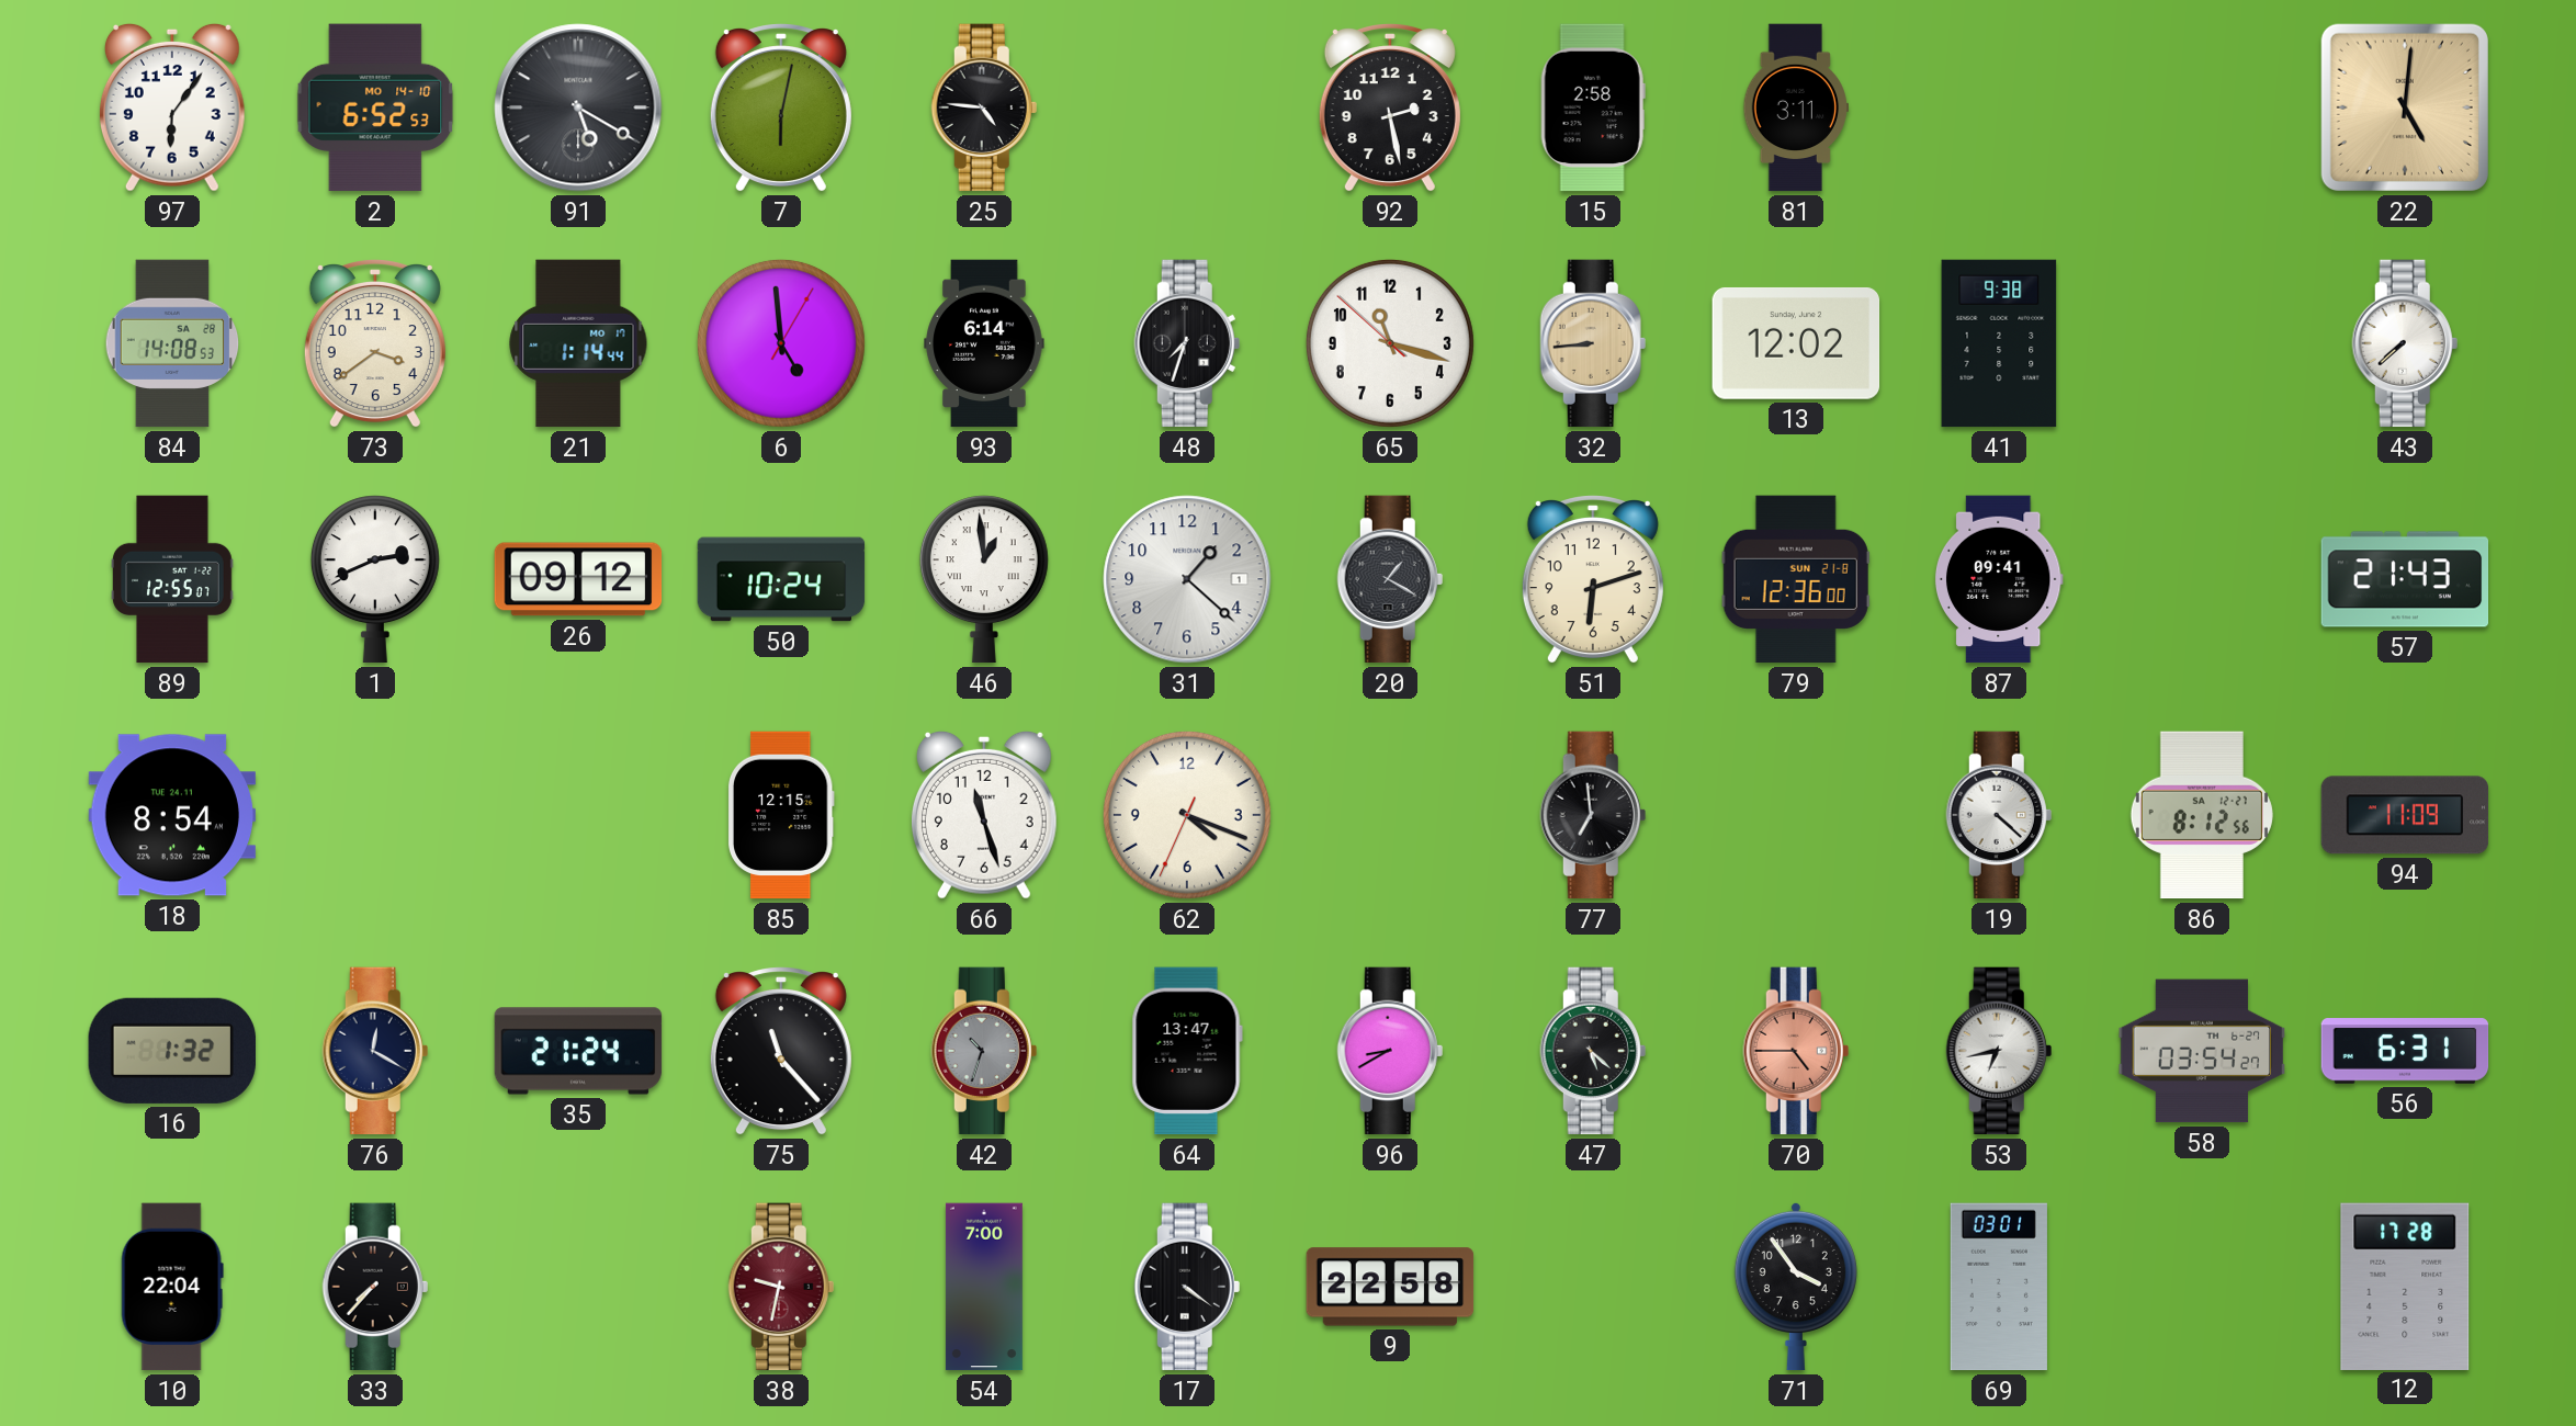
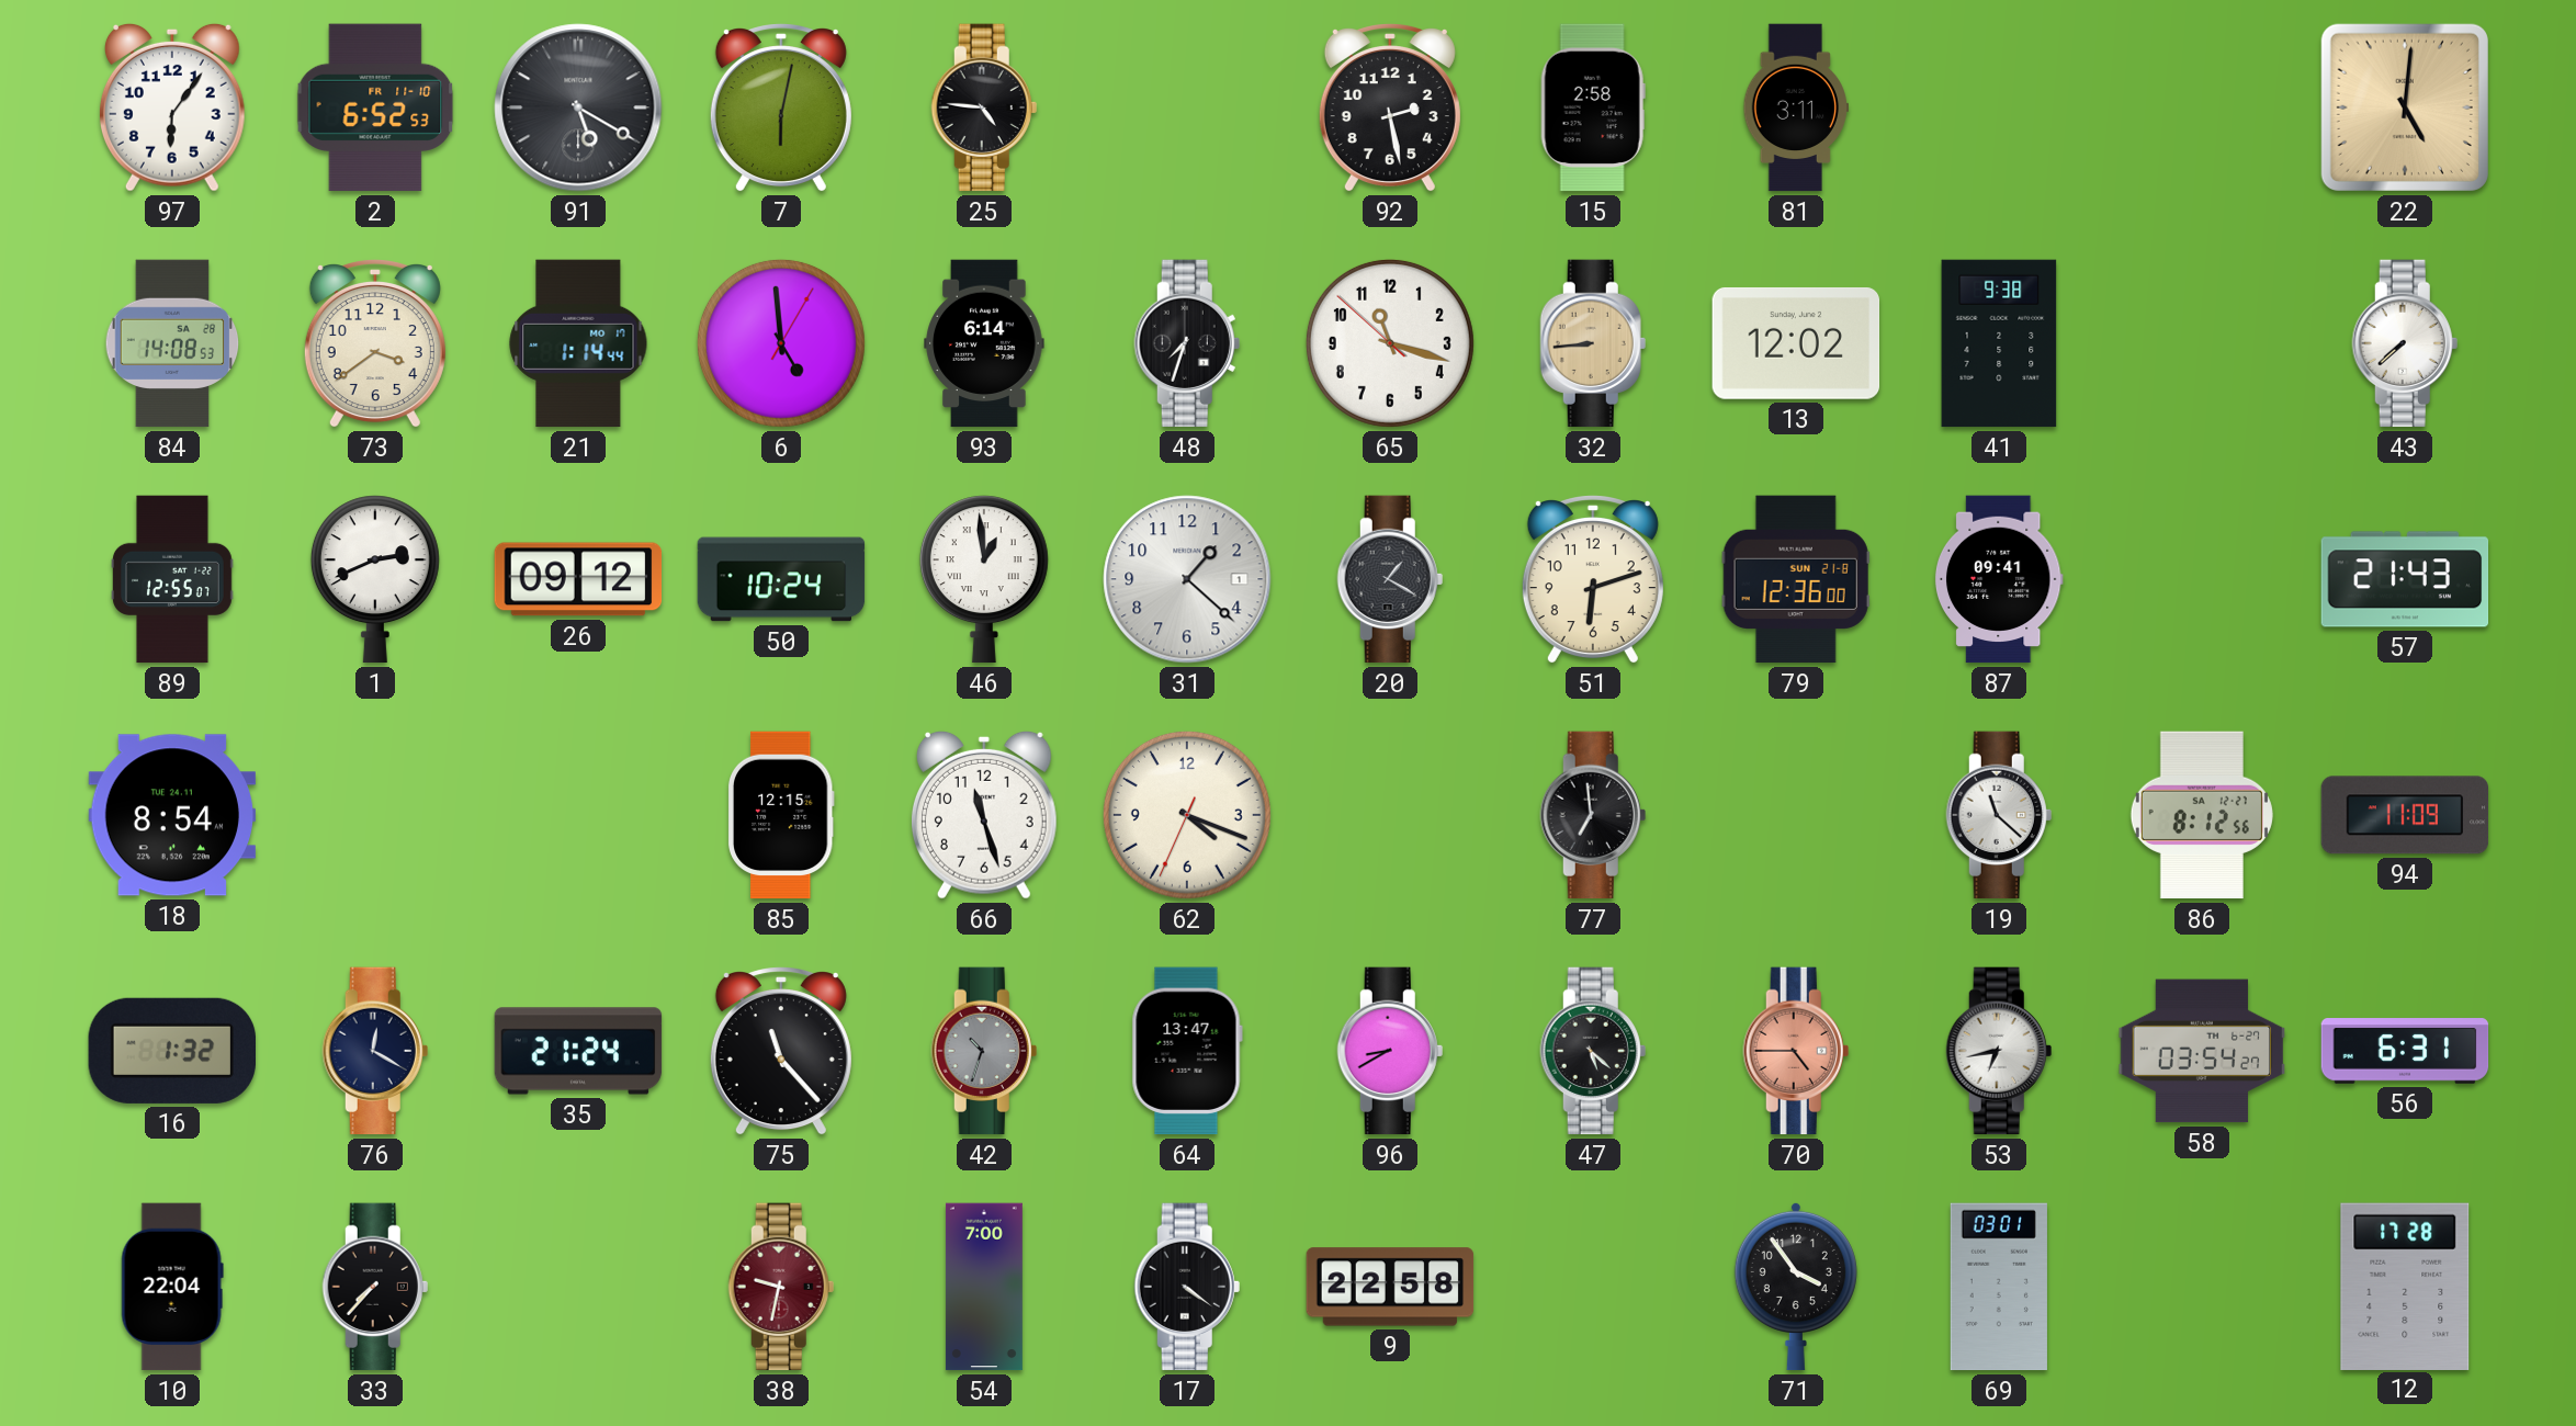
2 date: MO 14-10 -> FR 11-10
19: 4:22 -> 11:22
